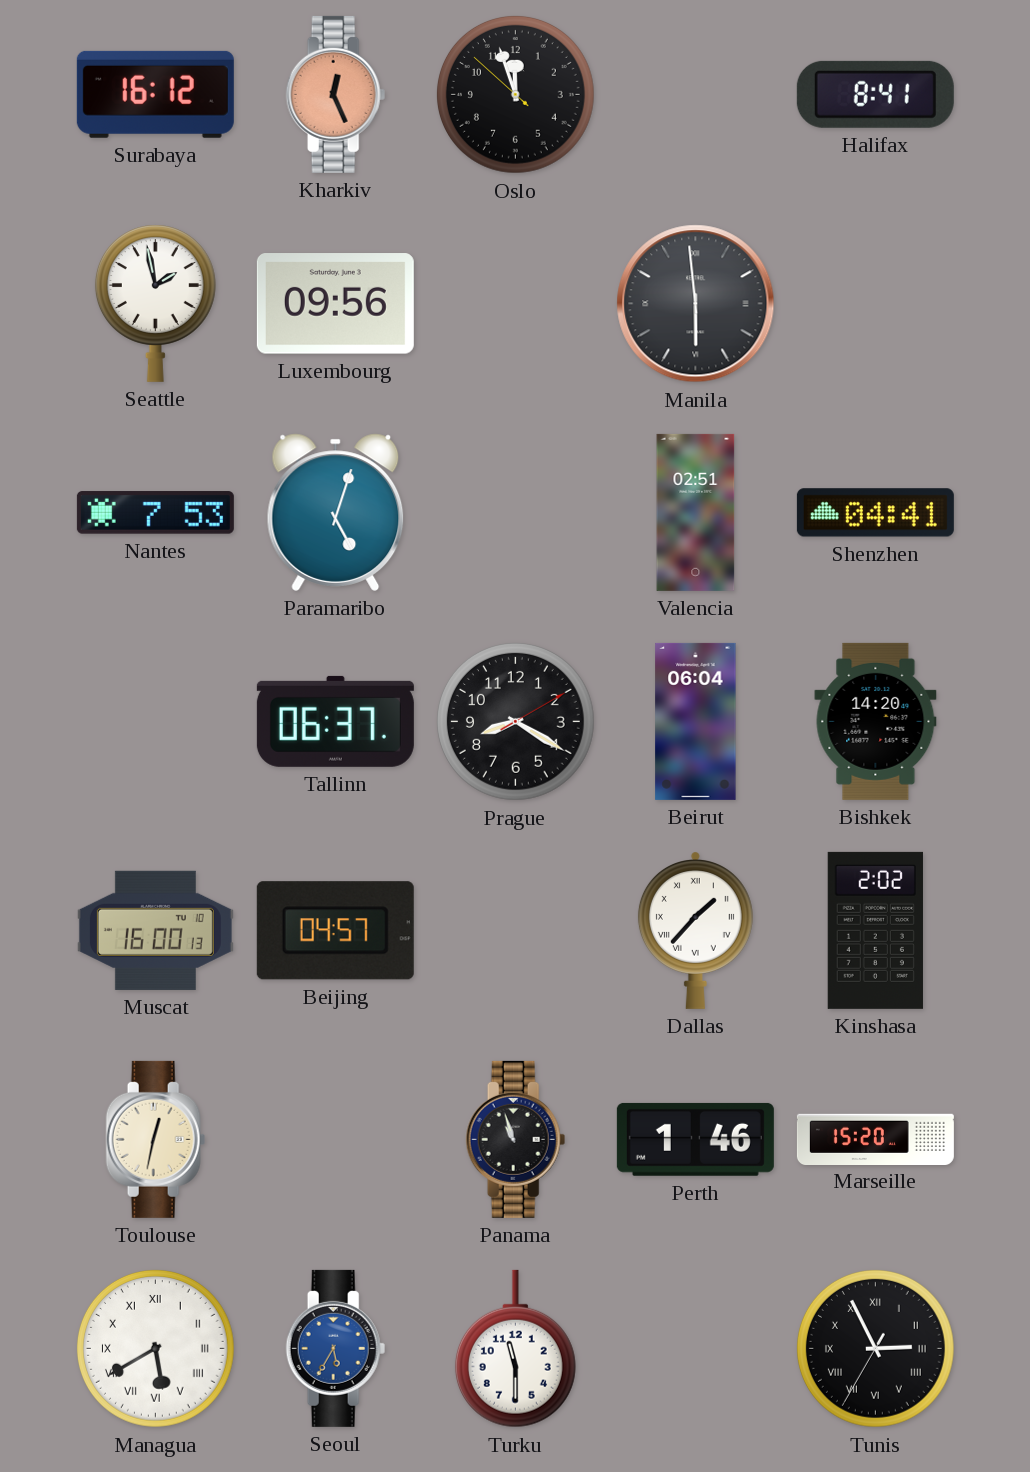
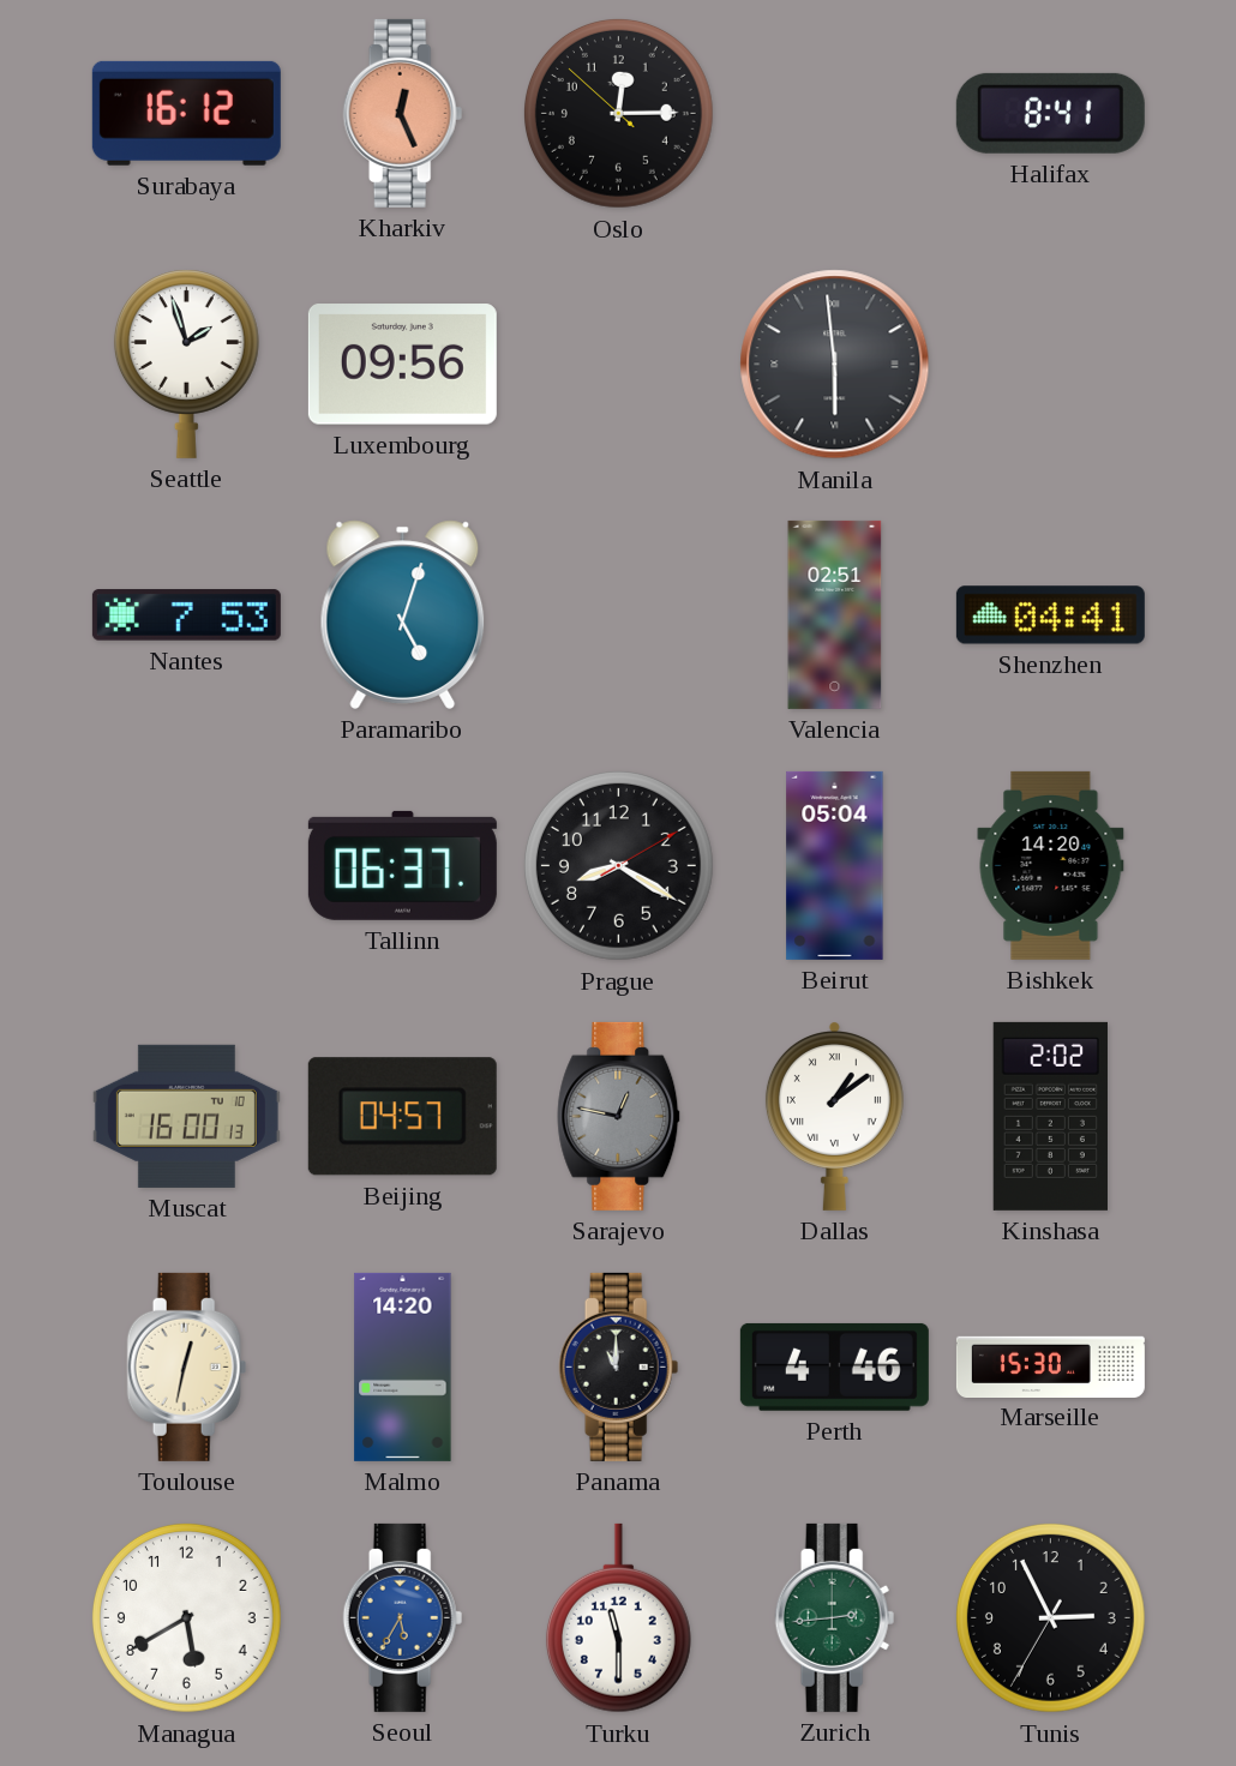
Oslo: 11:56 -> 12:14
Seattle: 1:58 -> 1:57
Beirut: 06:04 -> 05:04
Sarajevo: none -> 12:47
Dallas: 1:37 -> 1:09
Malmo: none -> 14:20
Panama: 10:57 -> 11:00
Perth: 1:46 -> 4:46
Marseille: 15:20 -> 15:30
Managua numerals: Roman -> Arabic
Zurich: none -> 2:44
Tunis numerals: Roman -> Arabic
